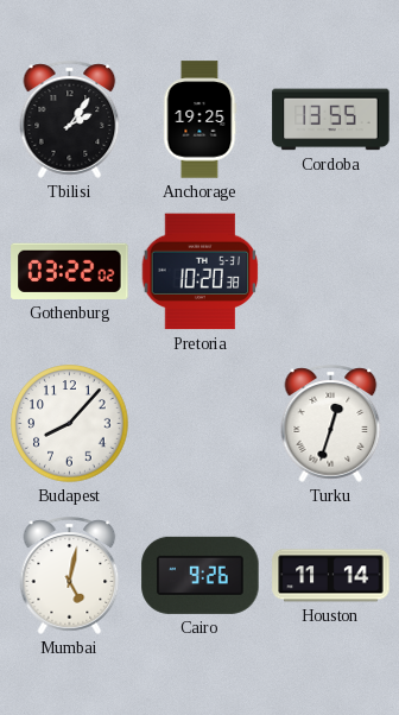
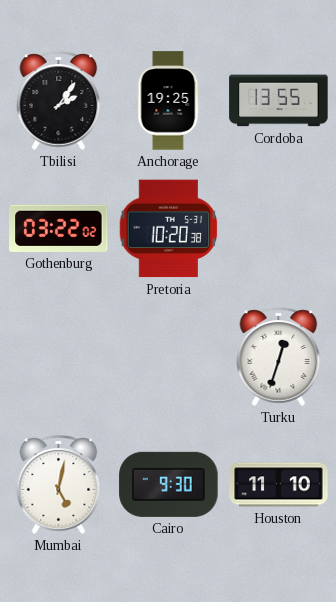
Budapest: 8:07 -> none
Cairo: 9:26 -> 9:30
Houston: 11:14 -> 11:10
